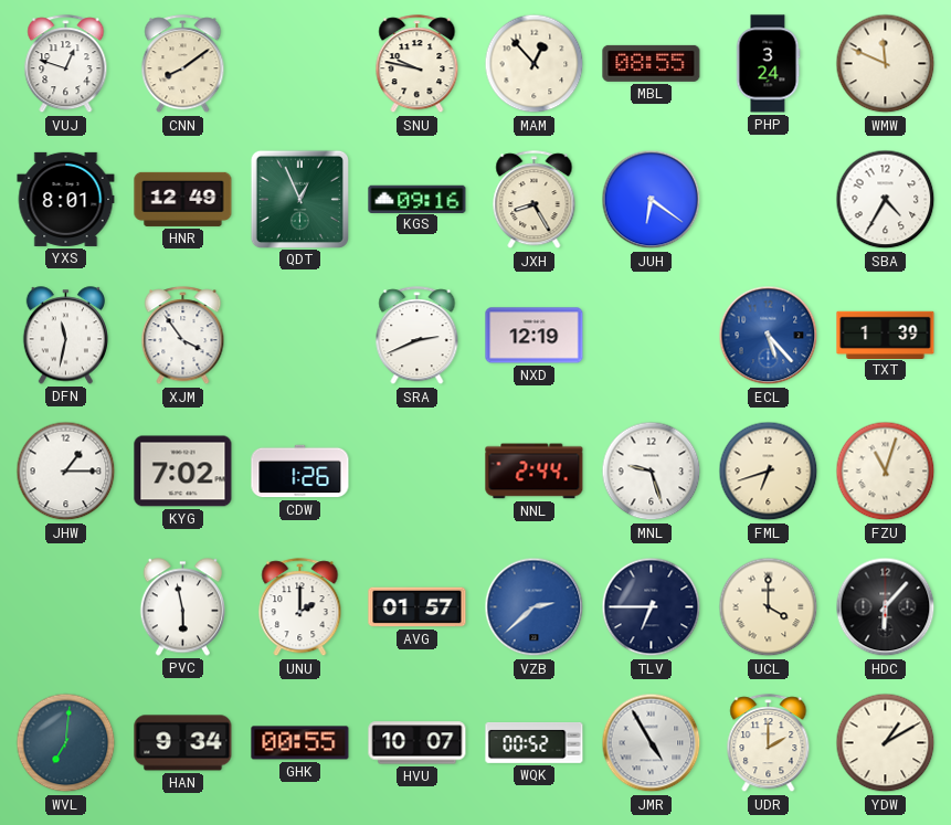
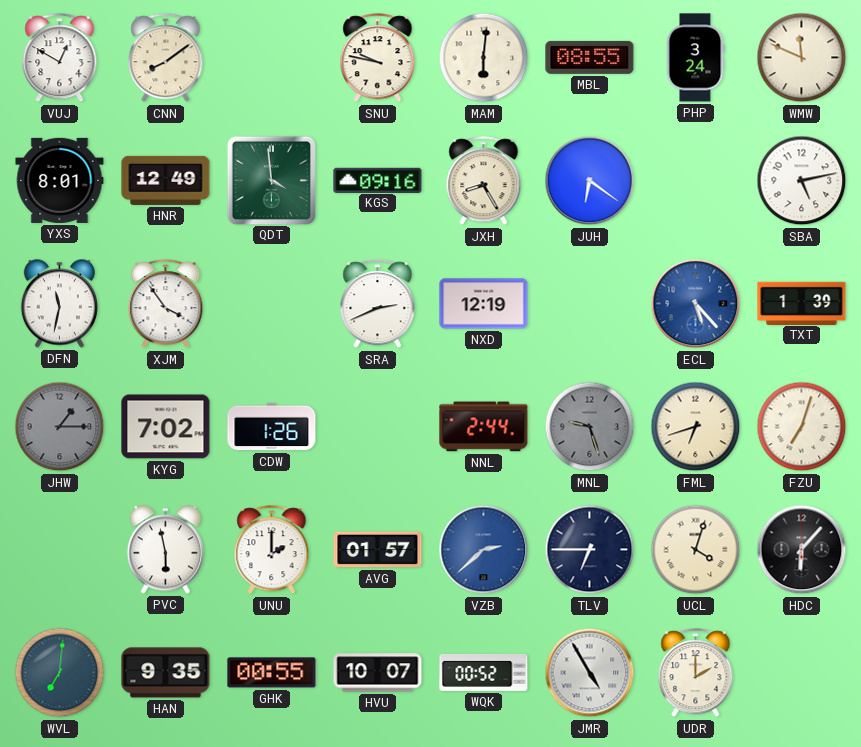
VUJ: 12:48 -> 12:50
MAM: 12:53 -> 6:01
QDT: 12:56 -> 3:59
SBA: 4:35 -> 5:13
JHW dial: white -> grey
MNL dial: white -> grey
FZU: 11:03 -> 7:03
UCL: 4:00 -> 4:03
HAN: 9:34 -> 9:35
YDW: 1:10 -> none
